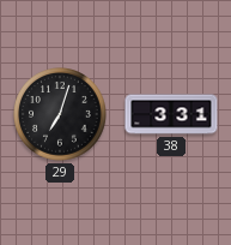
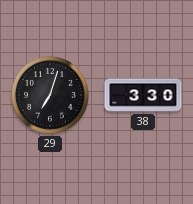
38: 3:31 -> 3:30
